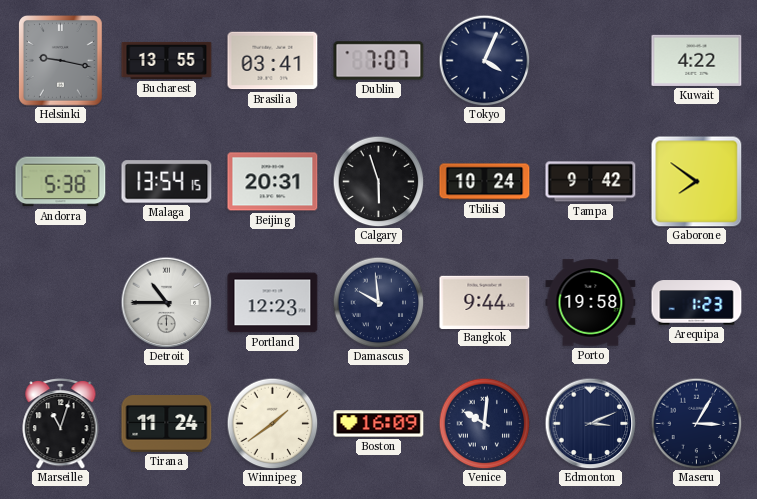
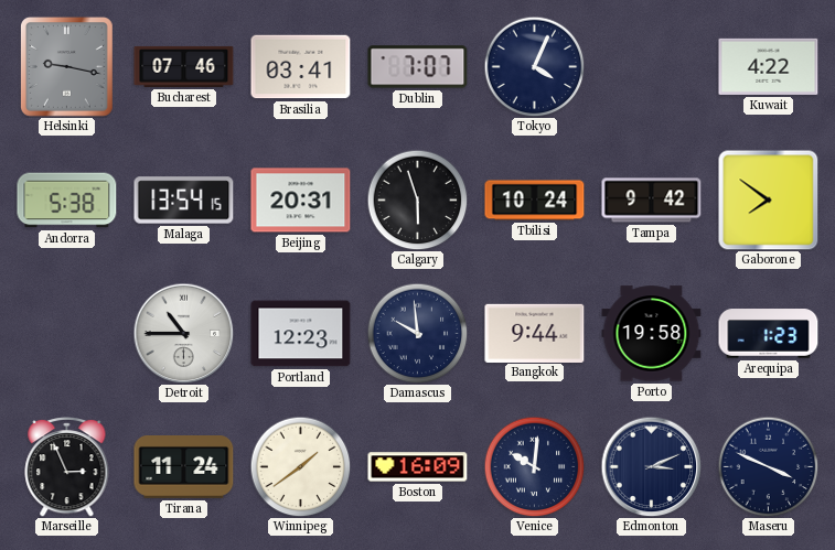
Bucharest: 13:55 -> 07:46
Marseille: 11:03 -> 2:56
Maseru: 3:05 -> 3:49
